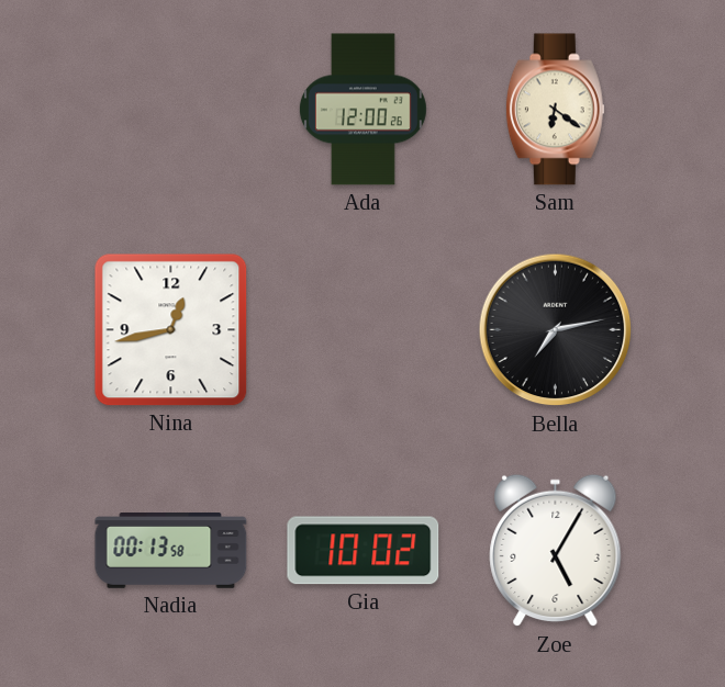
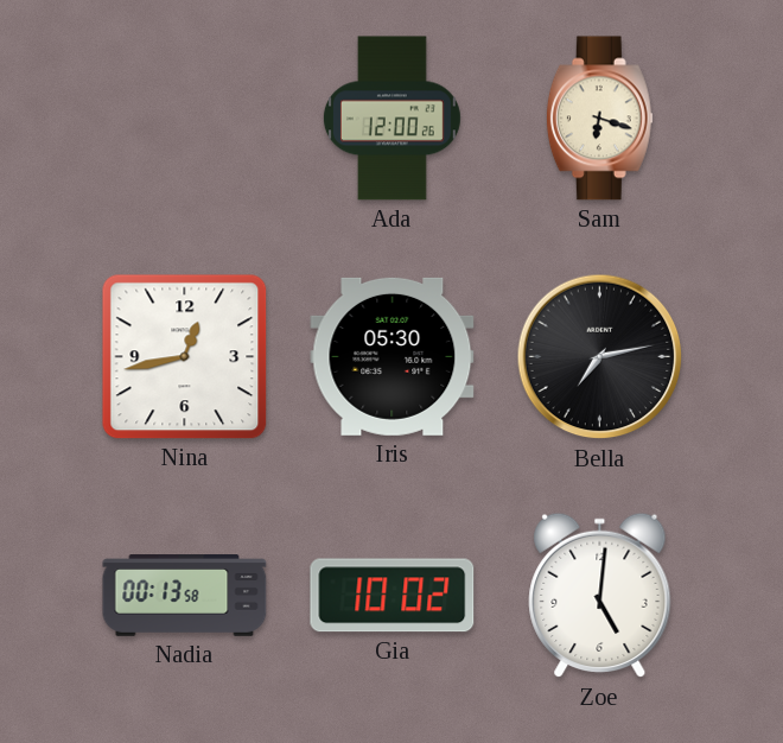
Sam: 6:21 -> 6:18
Iris: none -> 05:30
Zoe: 5:05 -> 5:01
